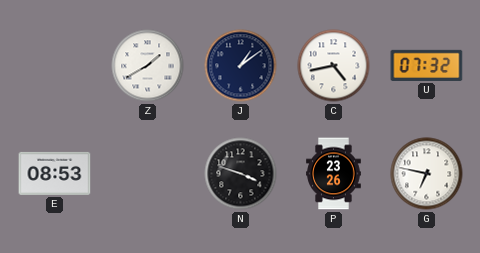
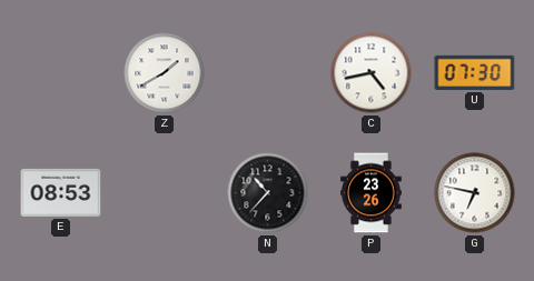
J: 1:09 -> none
U: 07:32 -> 07:30
N: 3:48 -> 10:37
